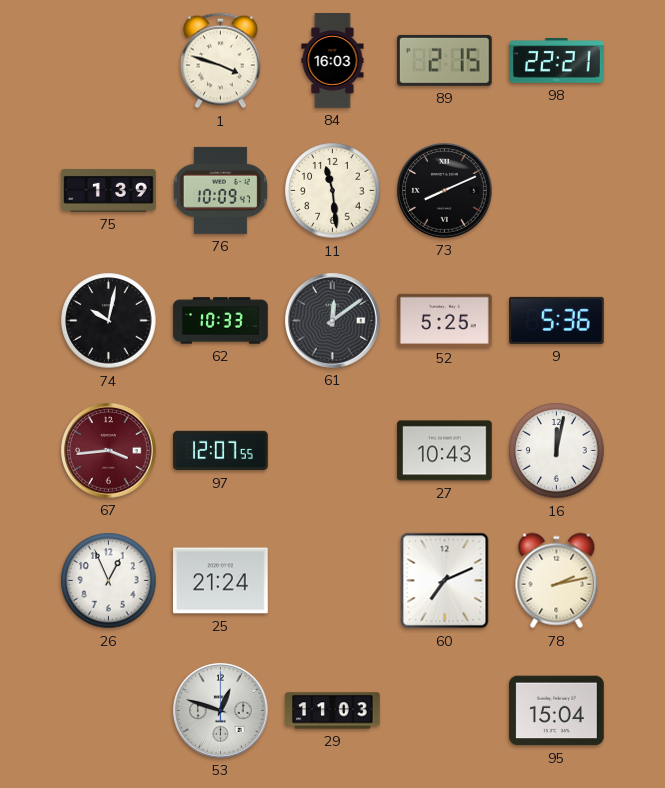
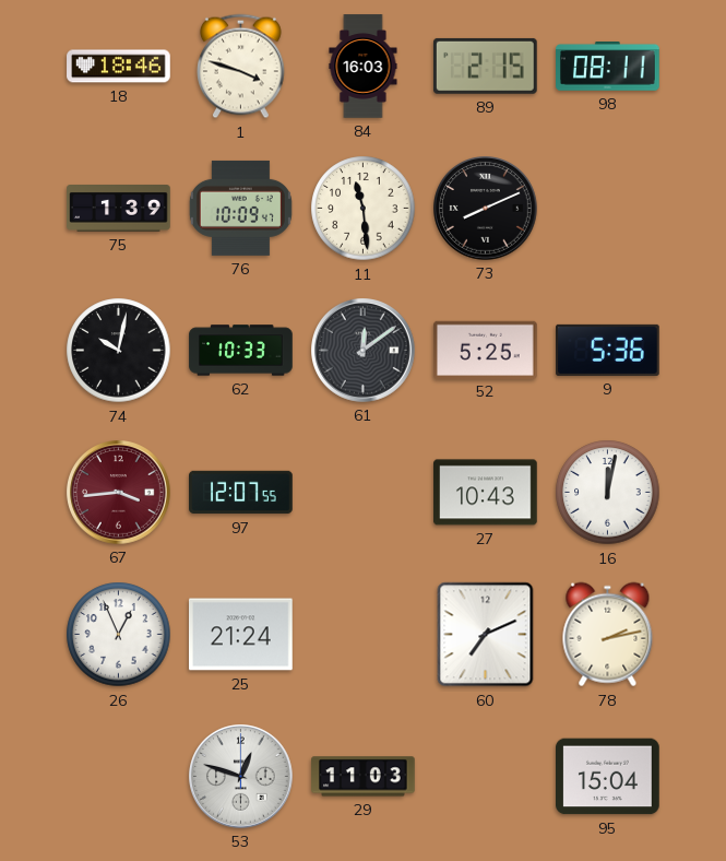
18: none -> 18:46
98: 22:21 -> 08:11
